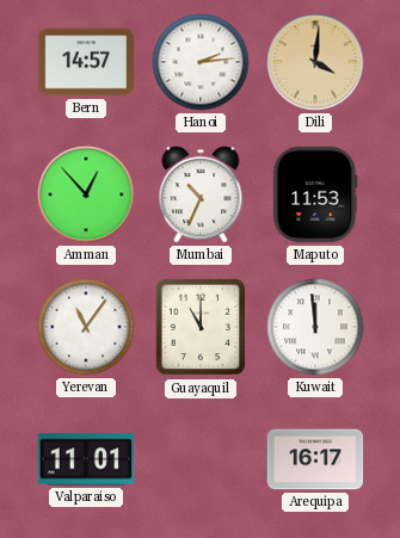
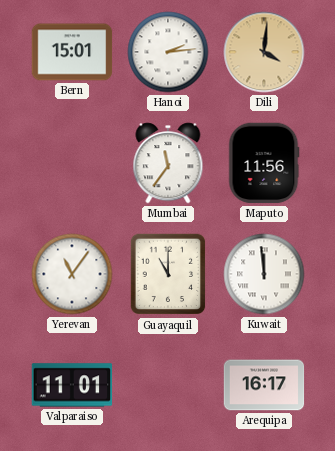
Bern: 14:57 -> 15:01
Amman: 12:53 -> none
Mumbai: 10:34 -> 11:36
Maputo: 11:53 -> 11:56
